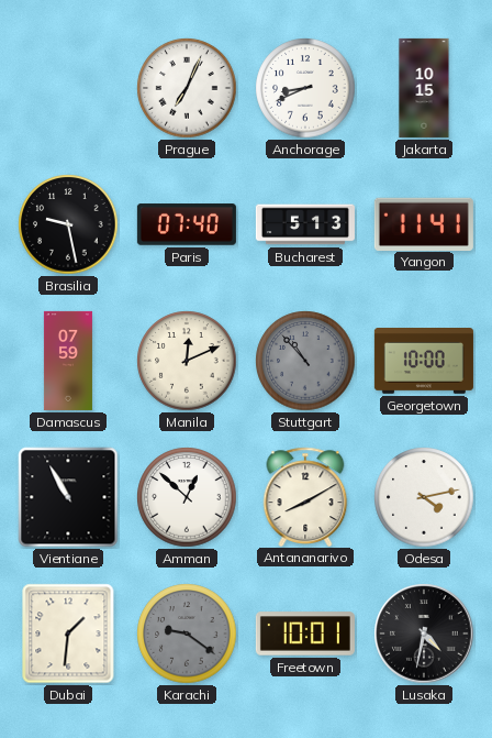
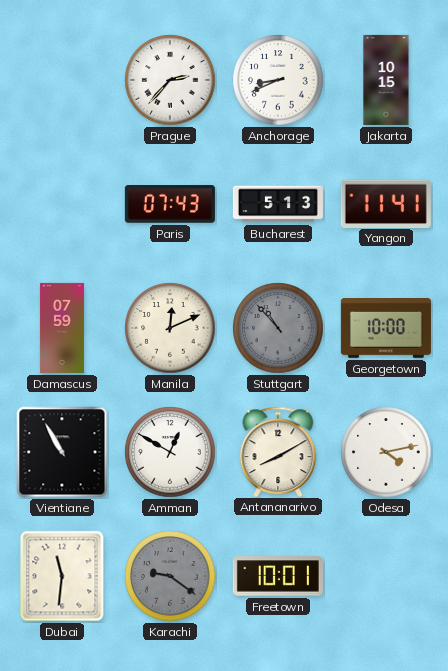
Prague: 7:04 -> 2:37
Brasilia: 9:28 -> none
Paris: 07:40 -> 07:43
Amman: 12:52 -> 12:50
Dubai: 1:31 -> 11:31
Lusaka: 4:32 -> none
